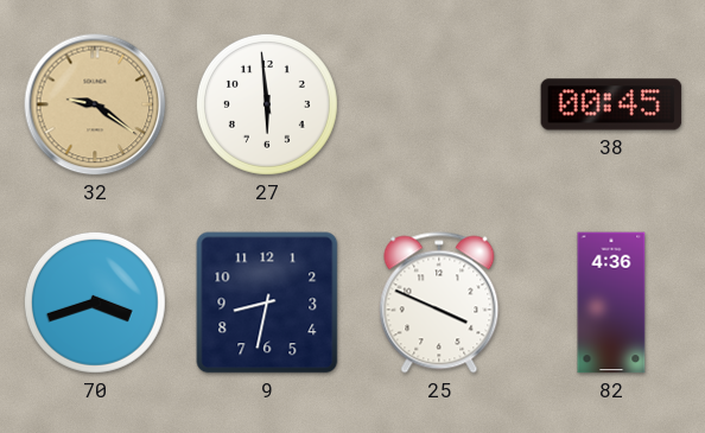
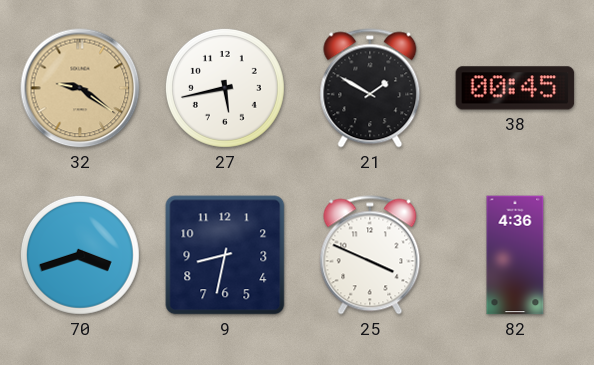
27: 5:59 -> 5:43
21: none -> 1:50
